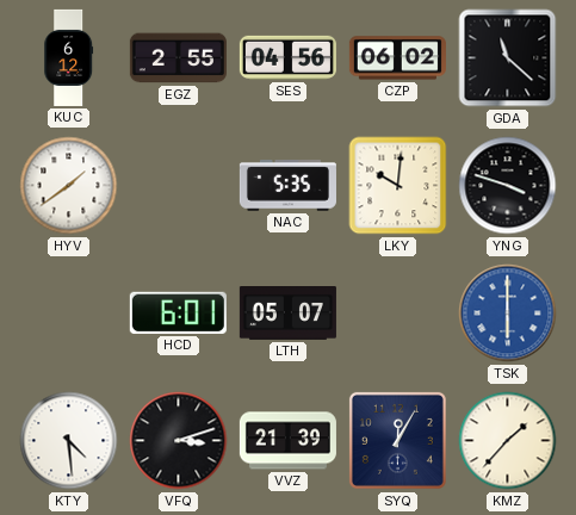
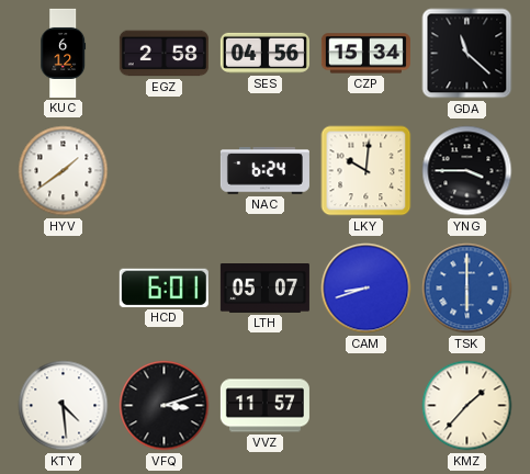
EGZ: 2:55 -> 2:58
CZP: 06:02 -> 15:34
NAC: 5:35 -> 6:24
YNG: 3:48 -> 3:45
CAM: none -> 8:42
VVZ: 21:39 -> 11:57
SYQ: 12:05 -> none
